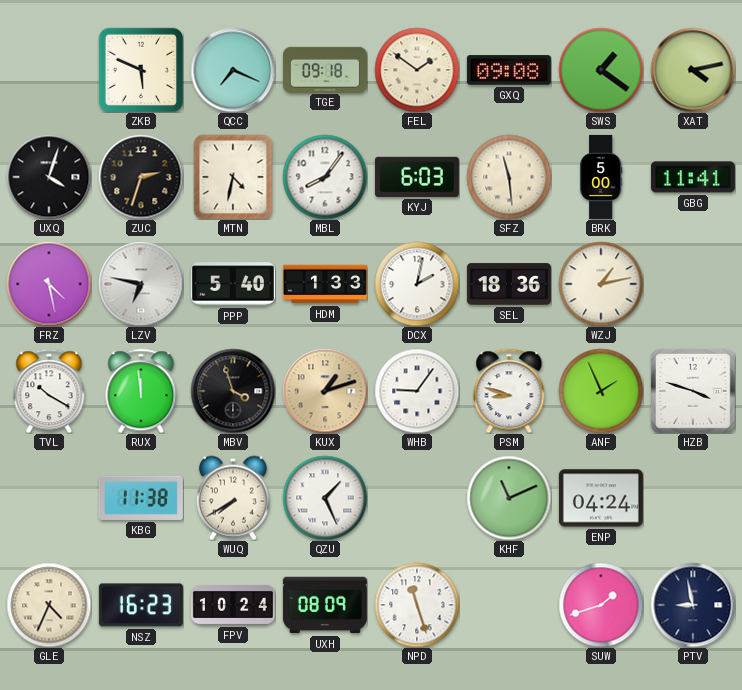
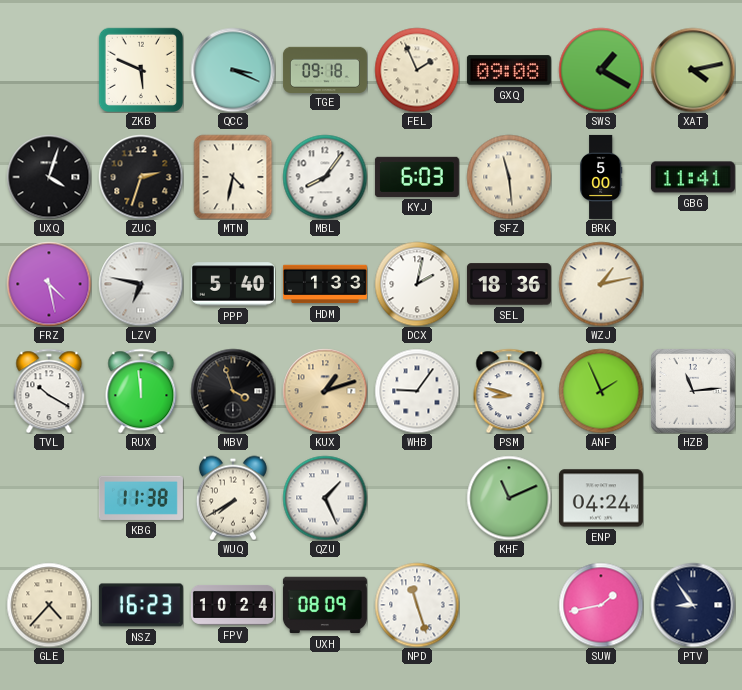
QCC: 7:19 -> 3:19
FEL: 1:51 -> 1:56
SWS: 1:21 -> 1:20
HZB: 3:48 -> 11:14
GLE: 4:34 -> 4:37
SUW: 1:42 -> 1:43
PTV: 8:58 -> 8:54
